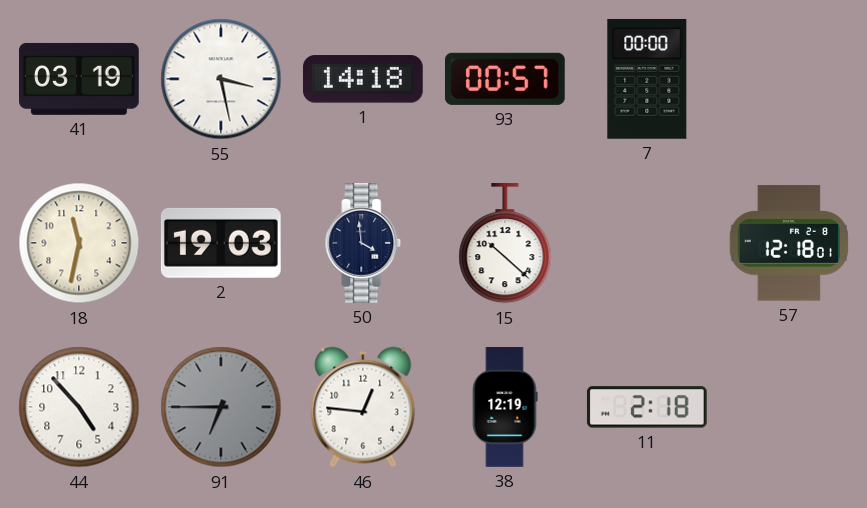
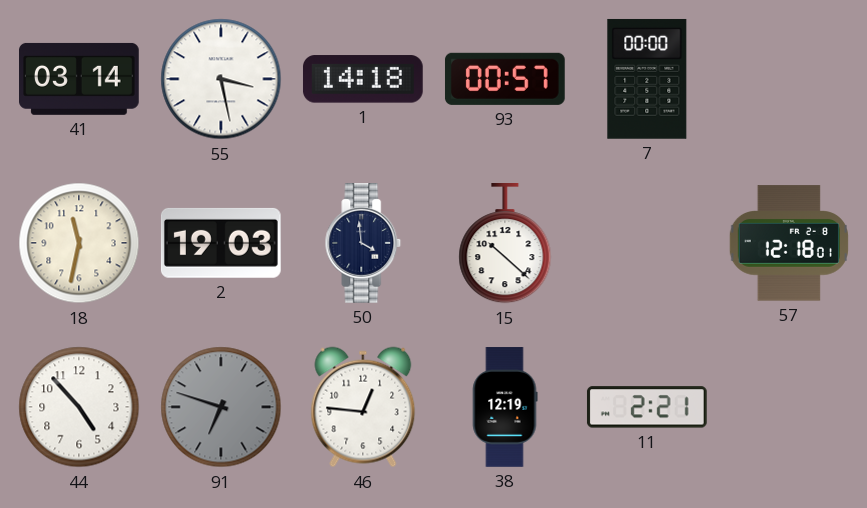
41: 03:19 -> 03:14
91: 6:45 -> 6:48
11: 2:18 -> 2:21
